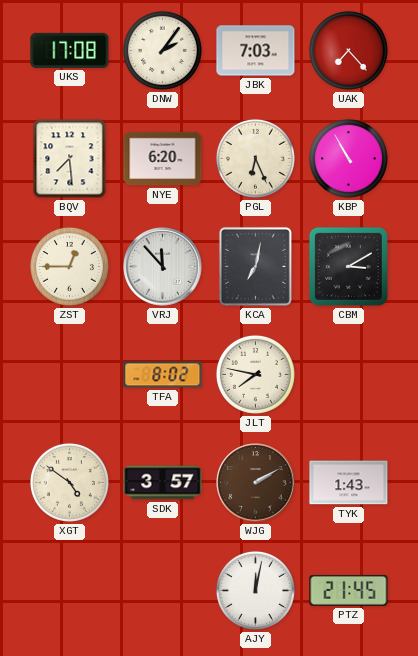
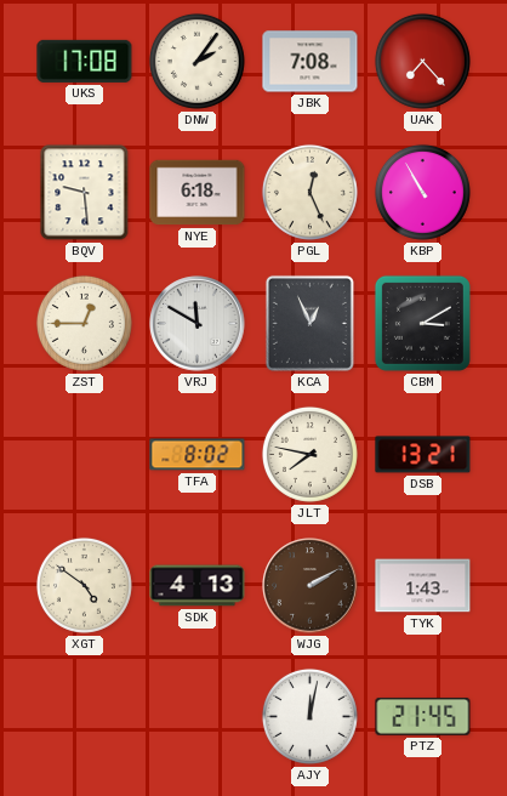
JBK: 7:03 -> 7:08
BQV: 7:29 -> 9:29
NYE: 6:20 -> 6:18
PGL: 6:26 -> 12:26
VRJ: 11:53 -> 11:50
KCA: 7:02 -> 12:56
DSB: none -> 13:21
SDK: 3:57 -> 4:13
